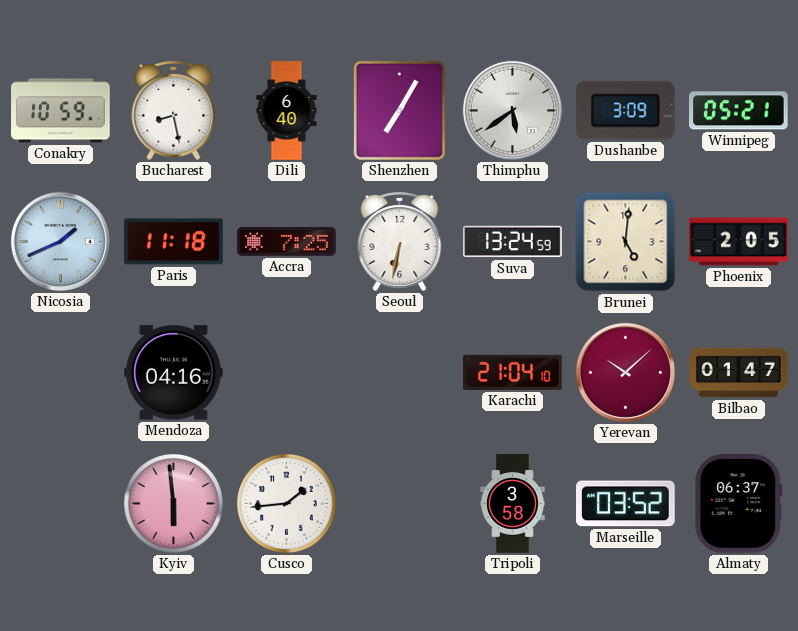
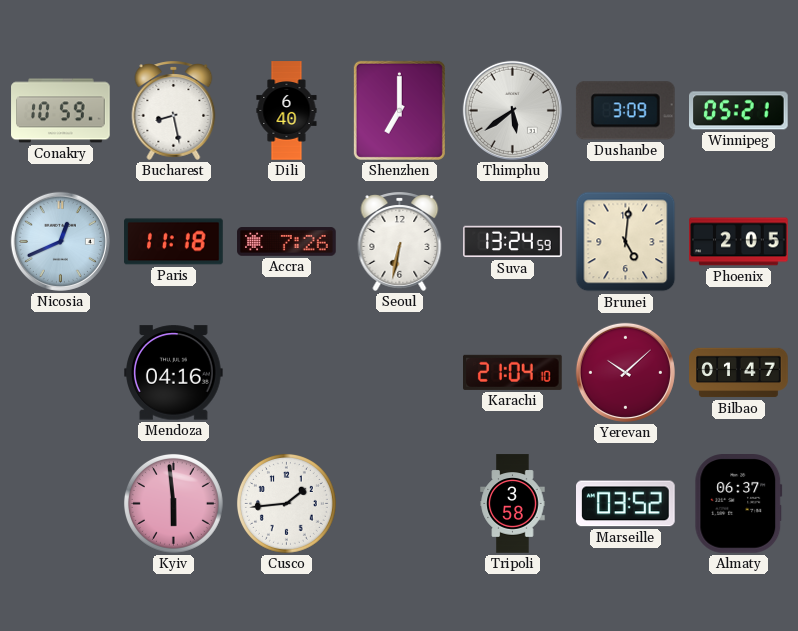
Shenzhen: 7:05 -> 7:00
Nicosia: 1:41 -> 12:41
Accra: 7:25 -> 7:26
